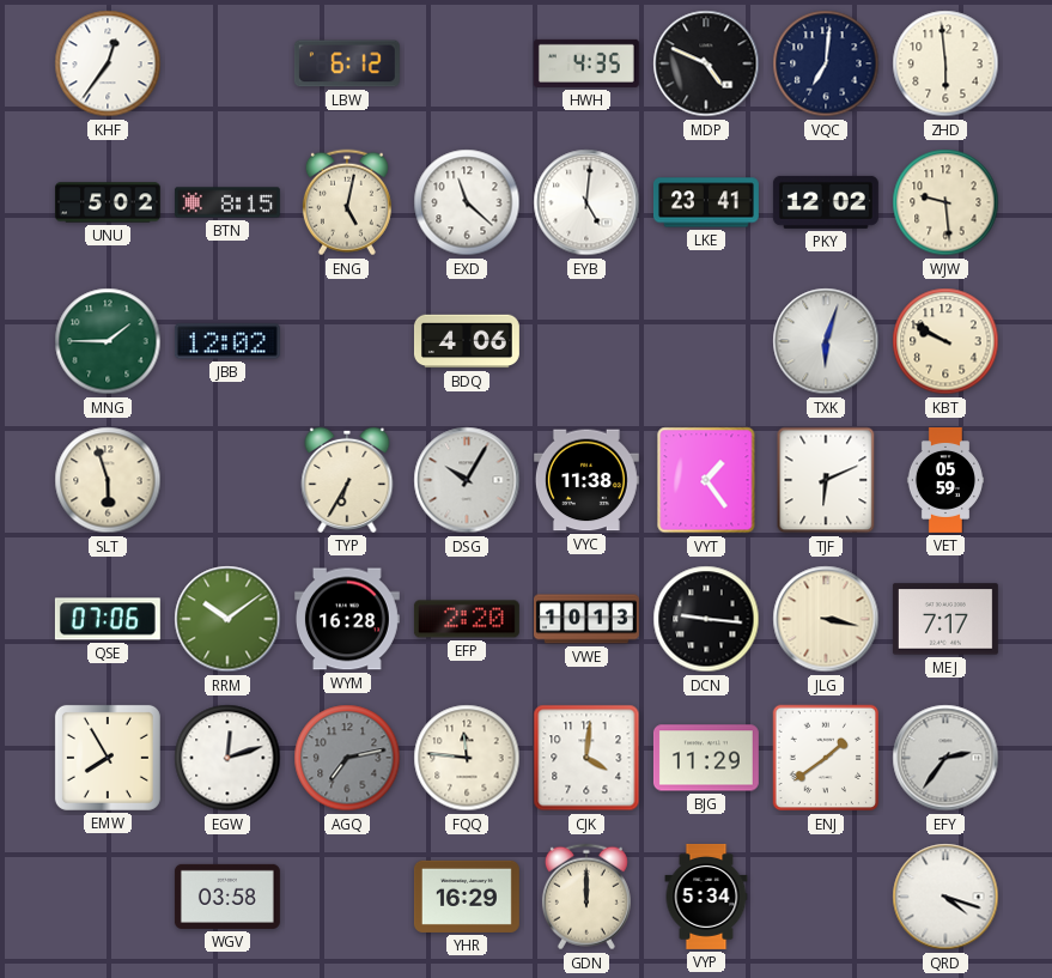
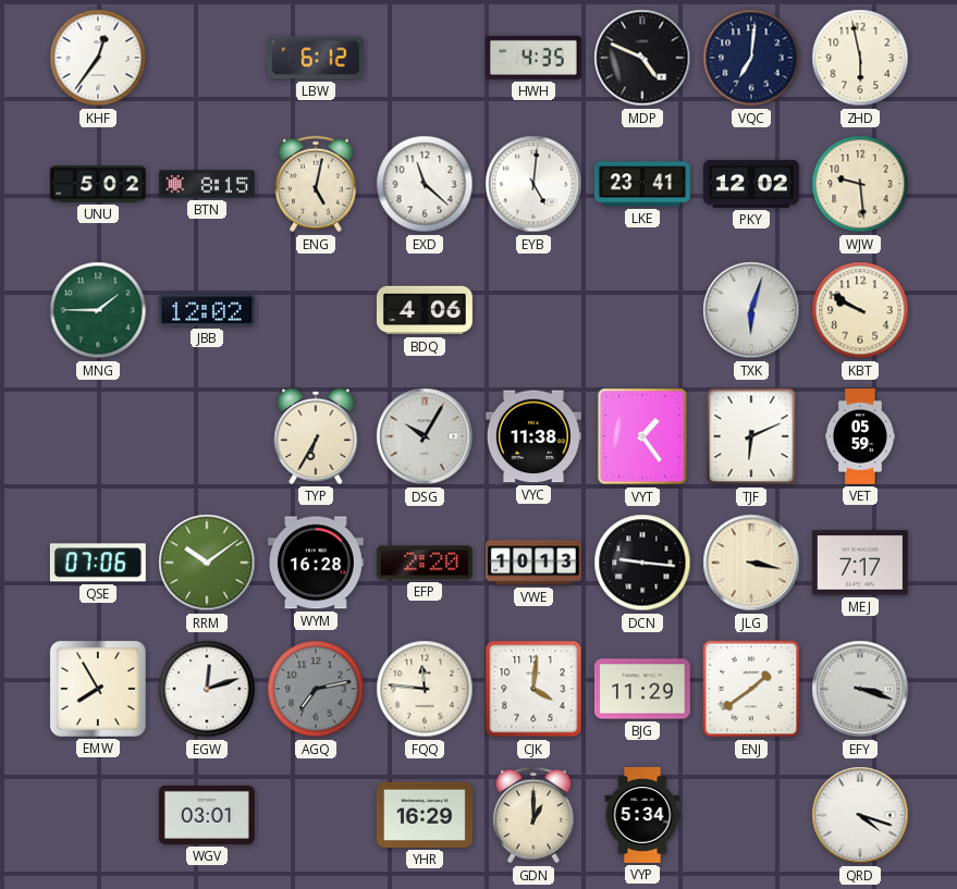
ZHD: 5:59 -> 5:58
SLT: 5:57 -> none
EFY: 2:36 -> 3:18
WGV: 03:58 -> 03:01
GDN: 12:00 -> 1:00
